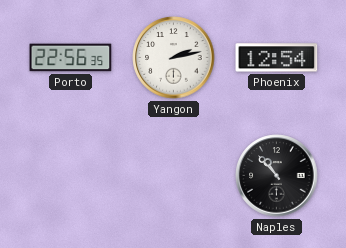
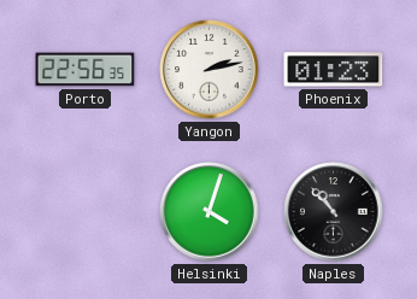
Phoenix: 12:54 -> 01:23
Helsinki: none -> 4:03
